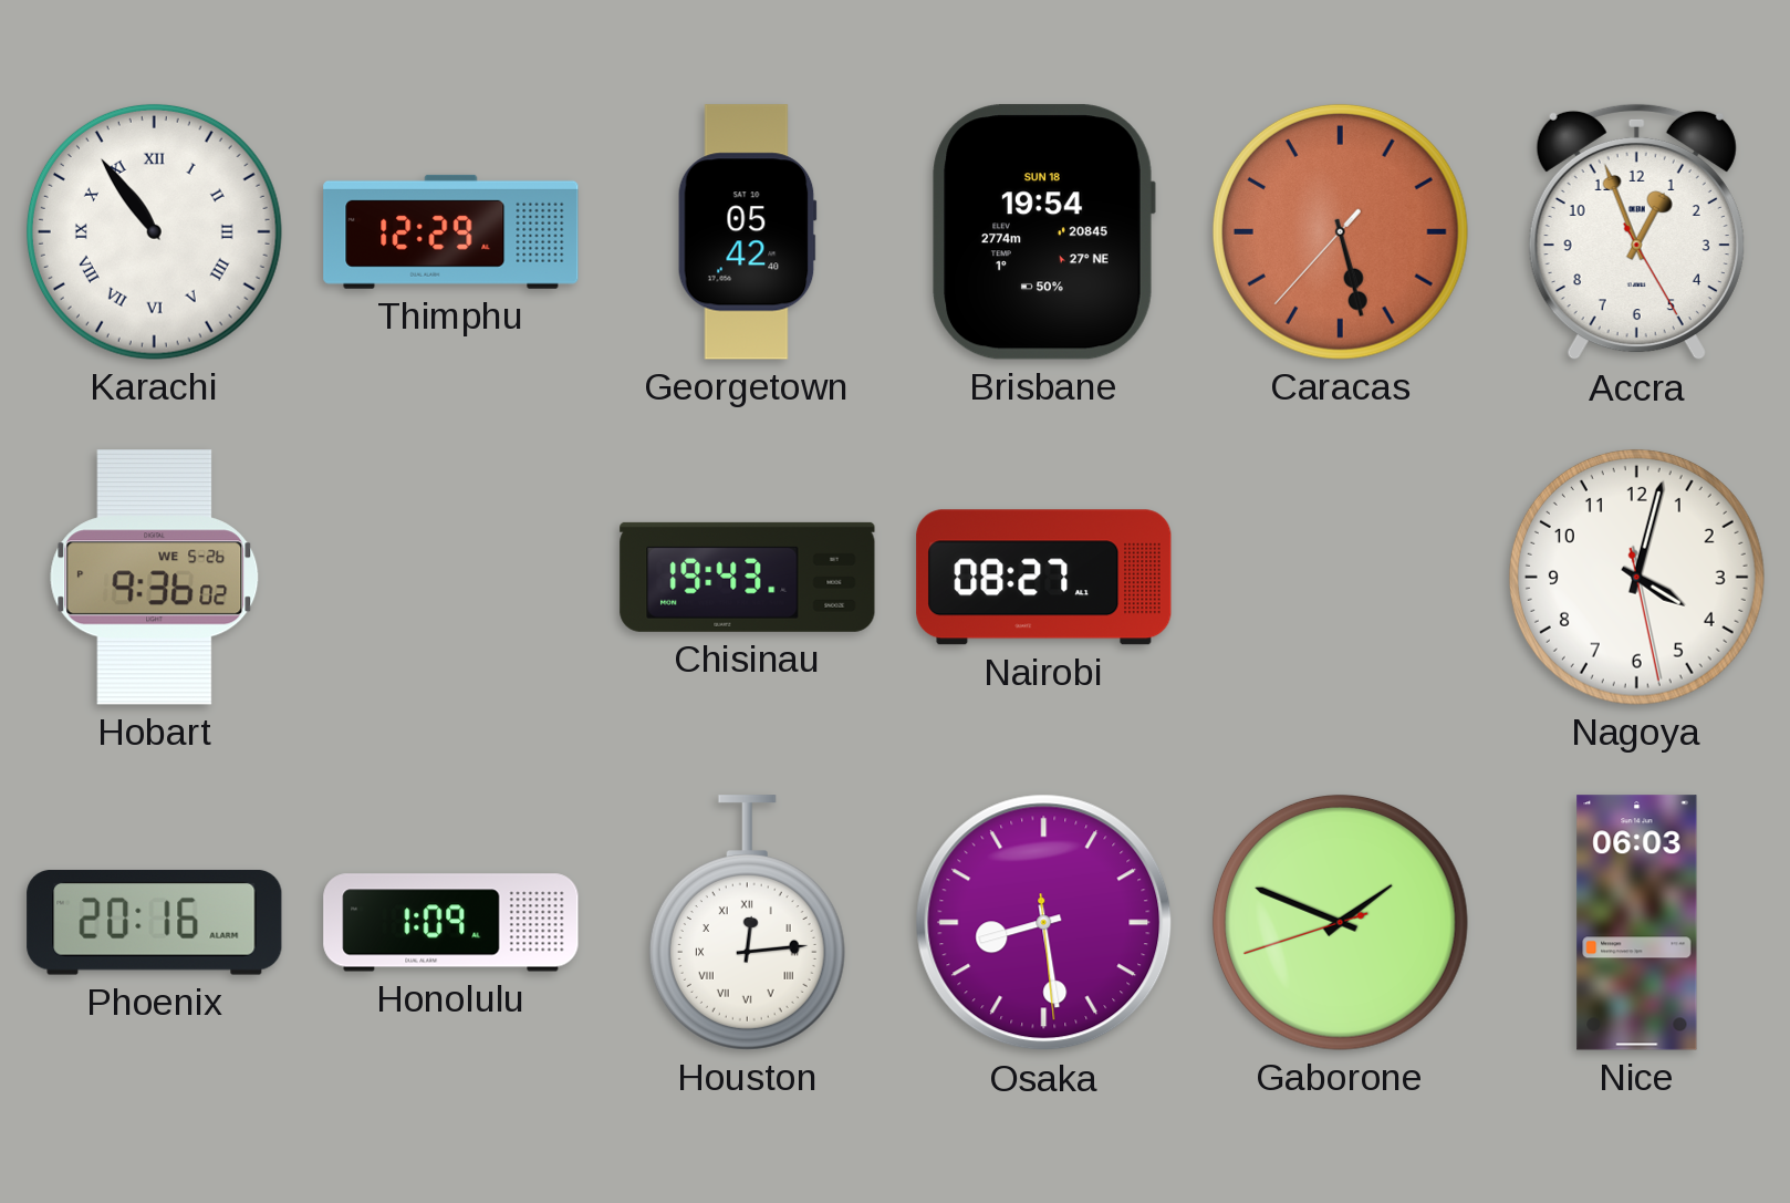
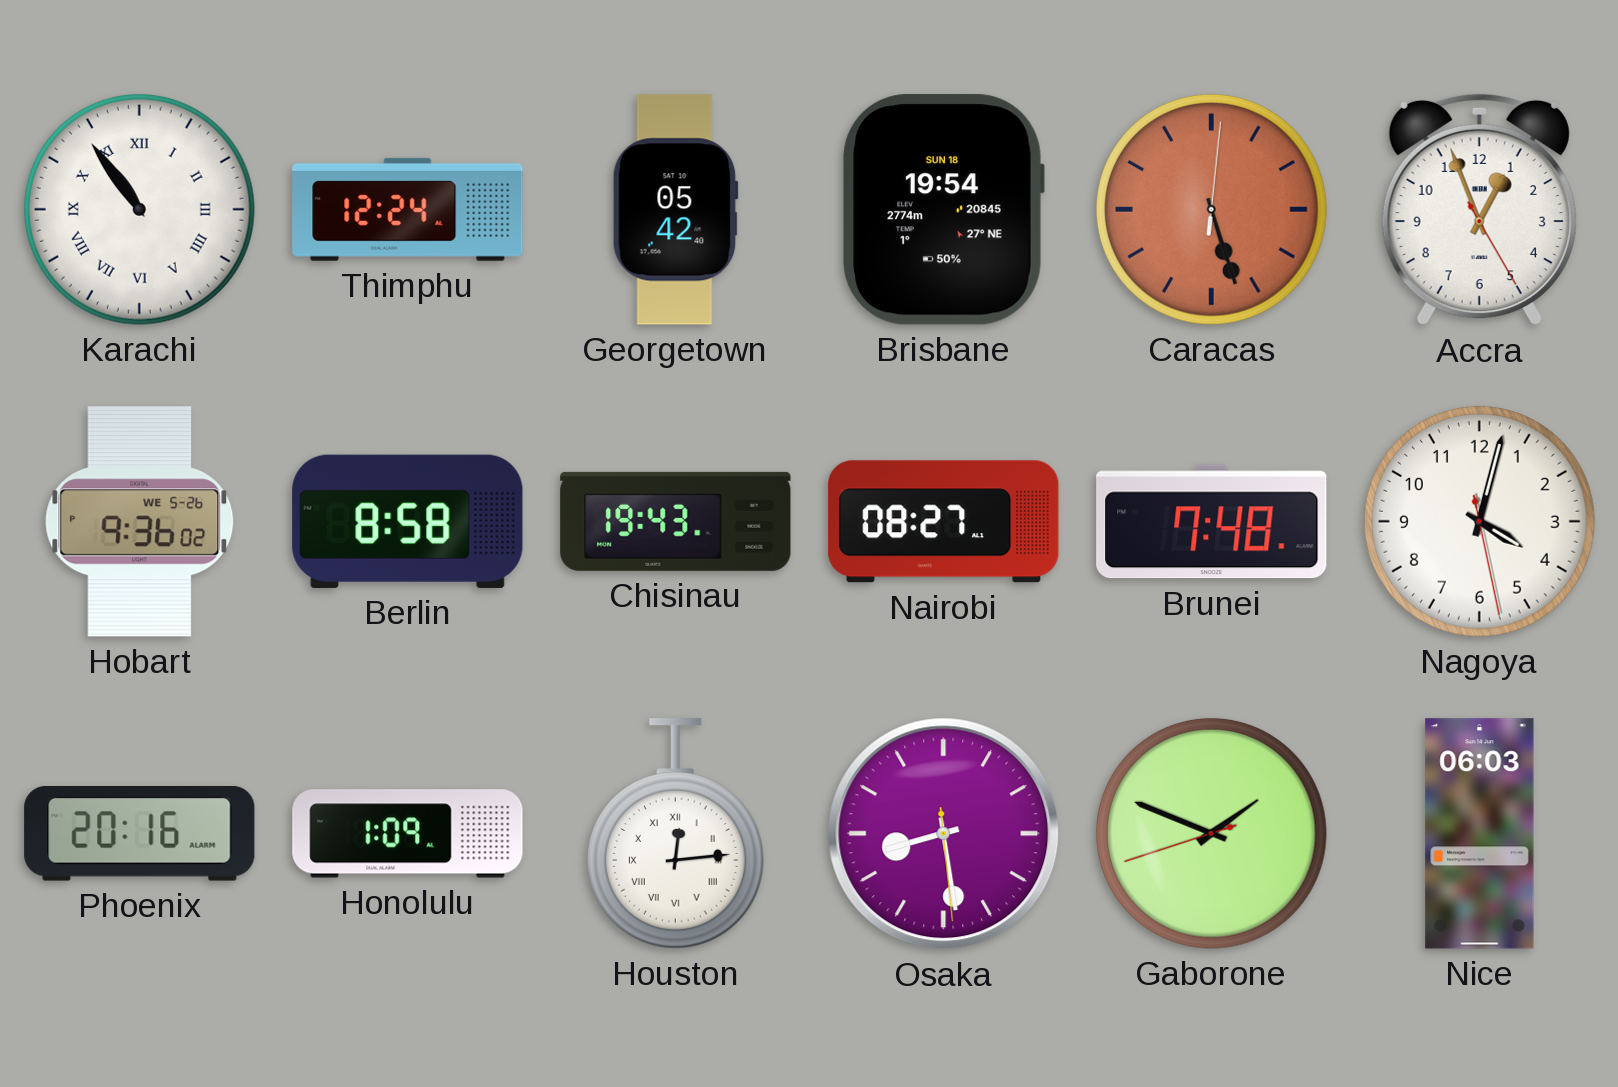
Thimphu: 12:29 -> 12:24
Caracas: 5:27:37 -> 5:27:01
Berlin: none -> 8:58
Brunei: none -> 7:48
